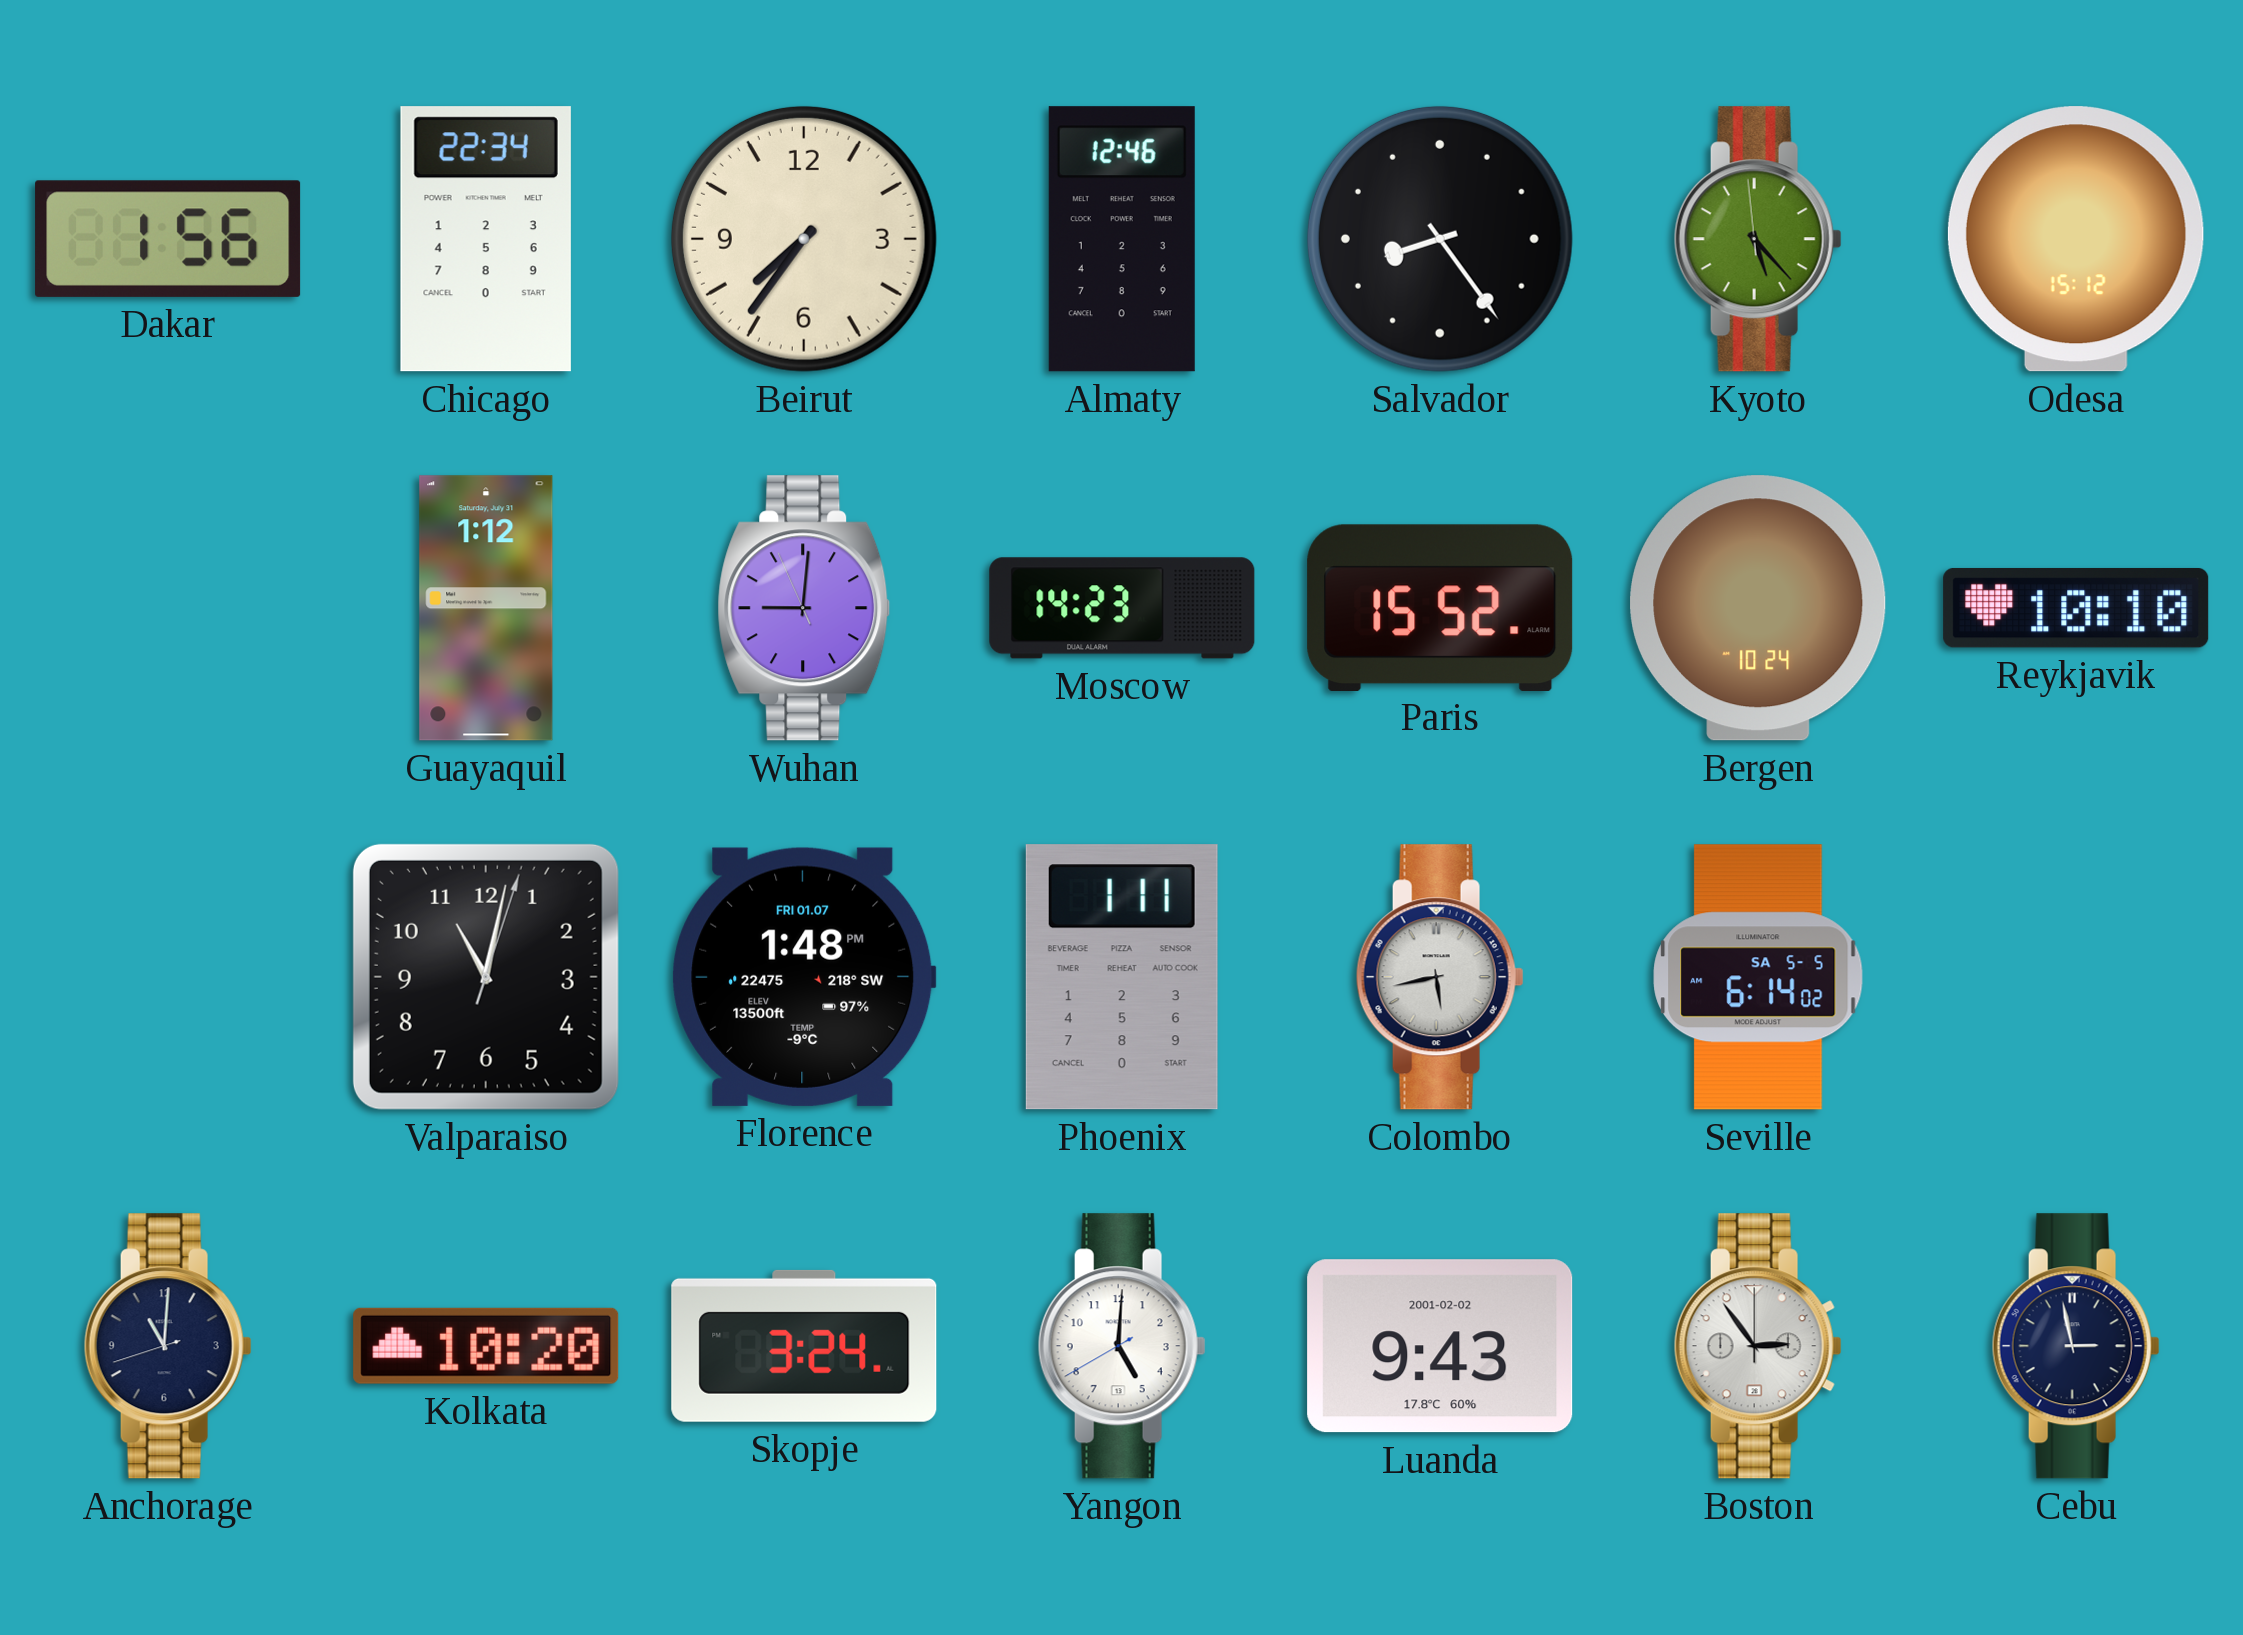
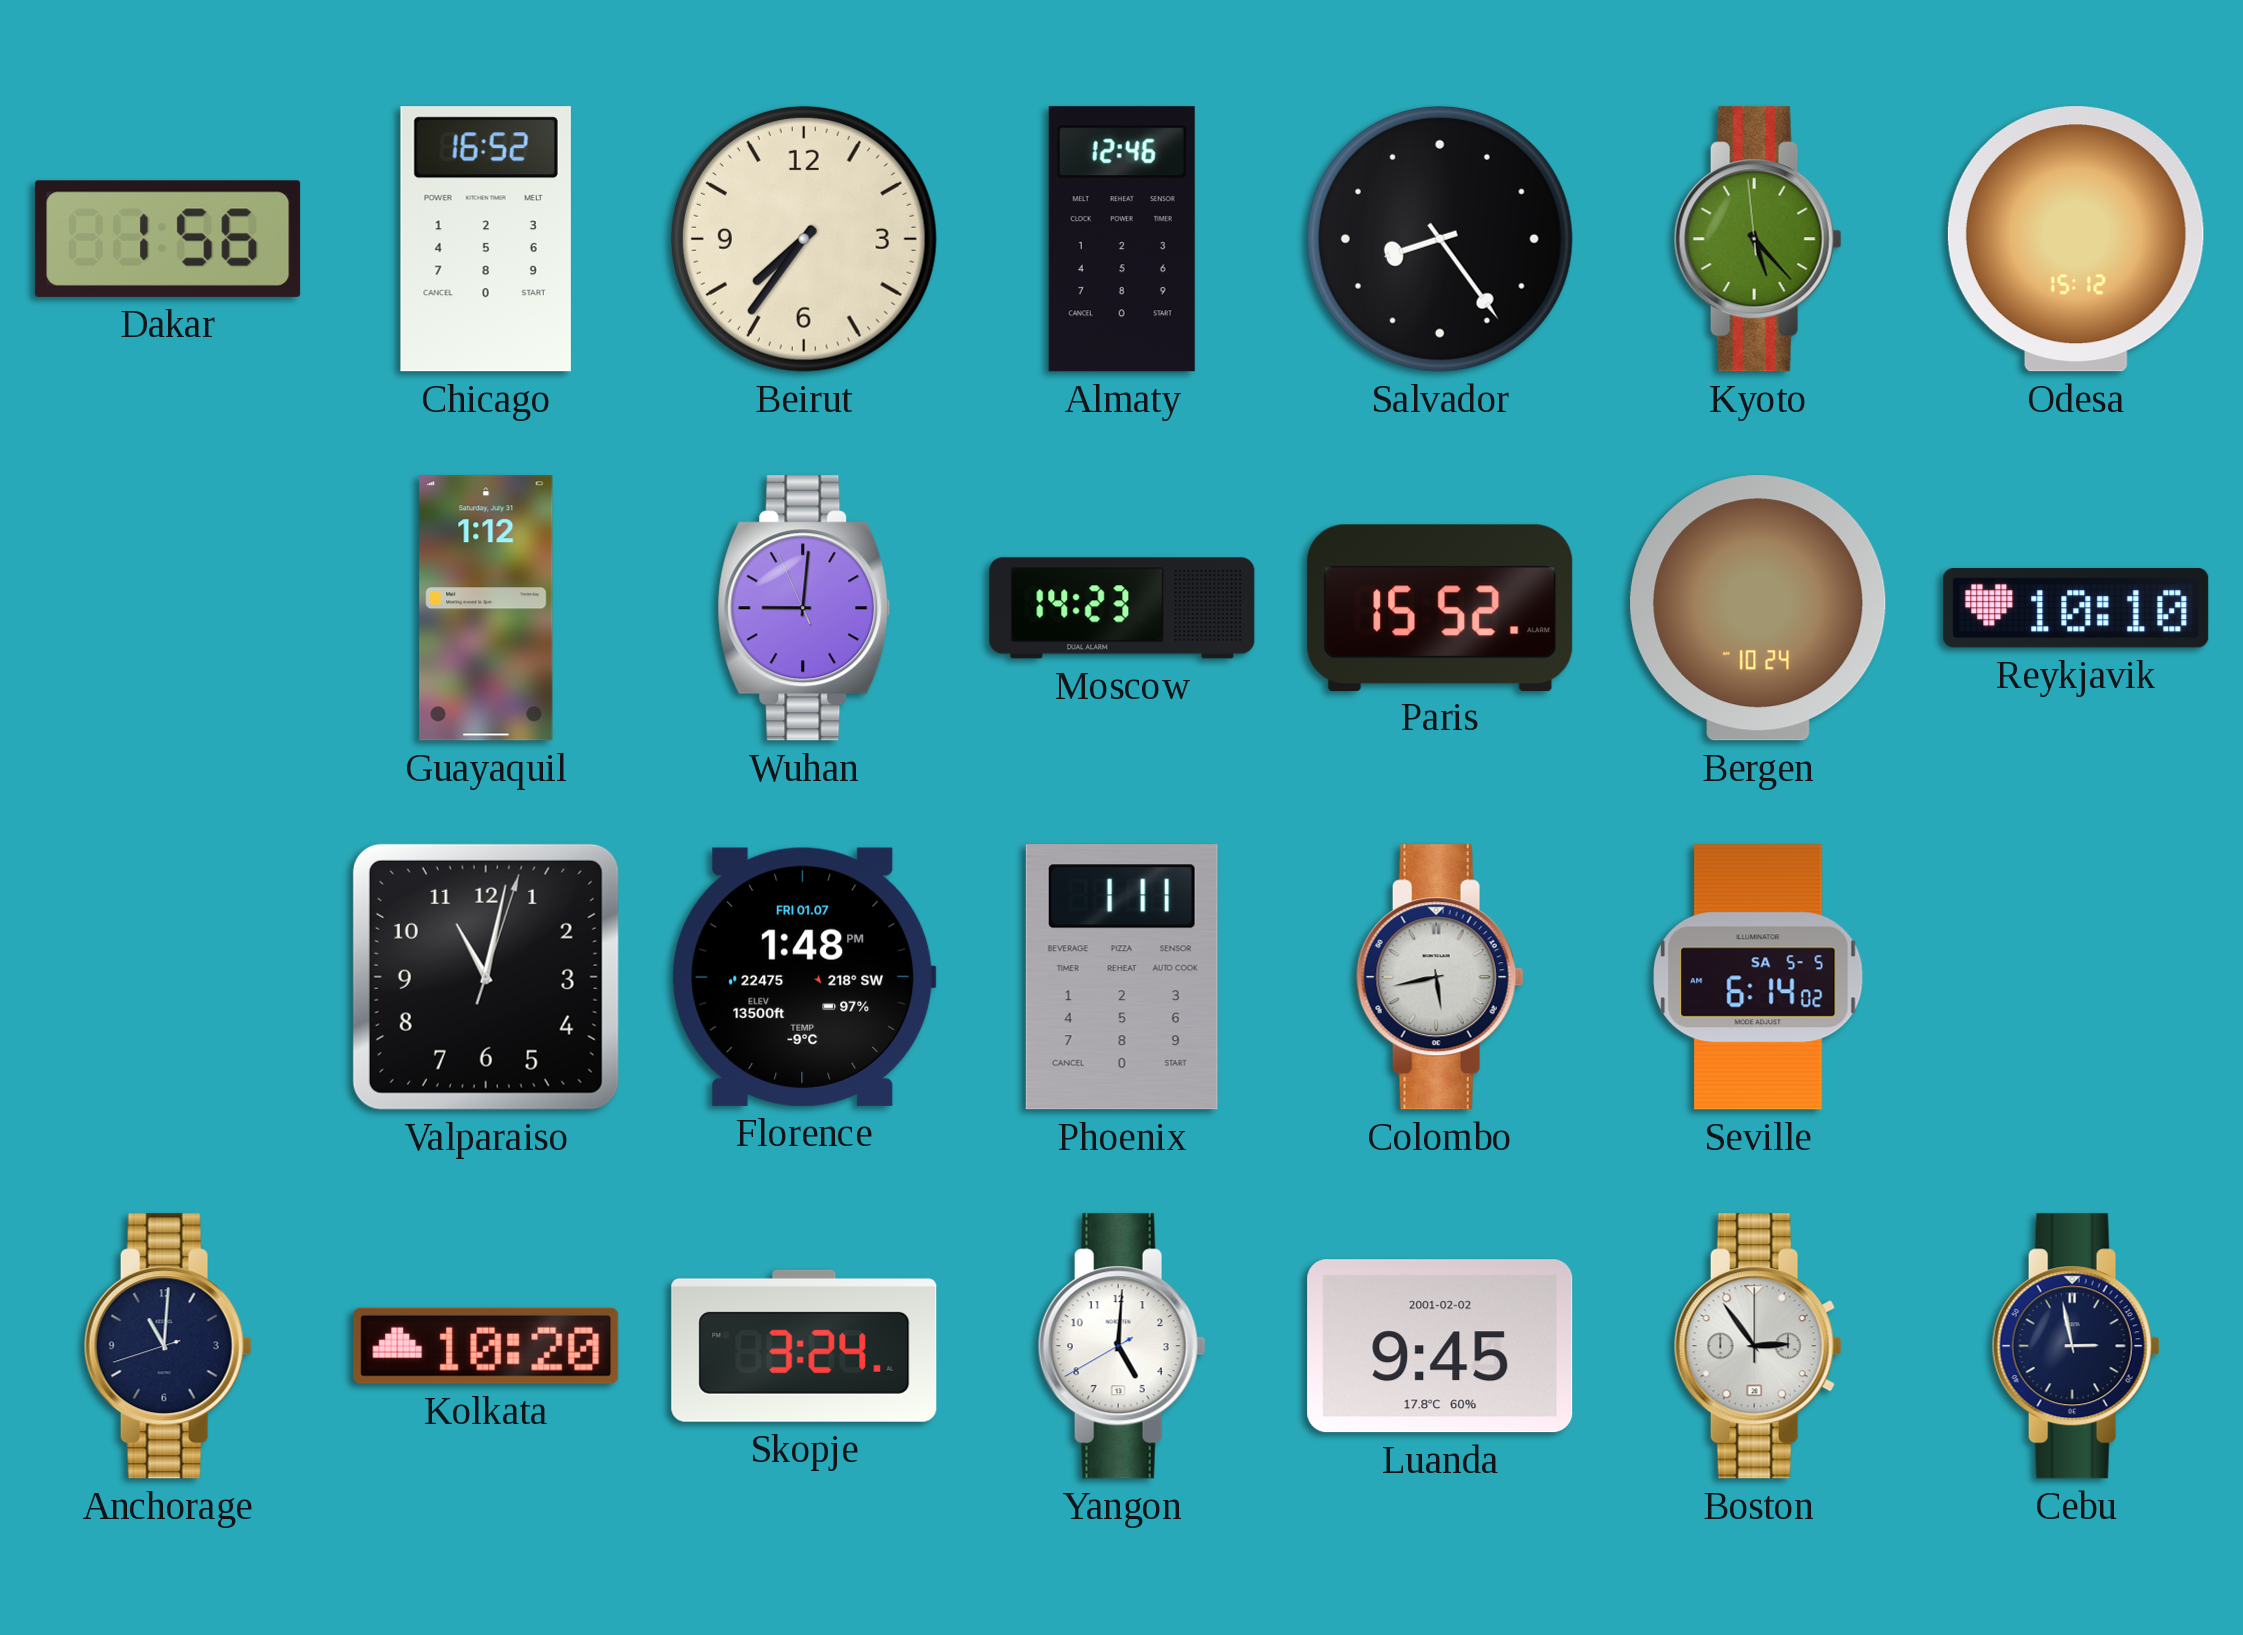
Chicago: 22:34 -> 16:52
Luanda: 9:43 -> 9:45
